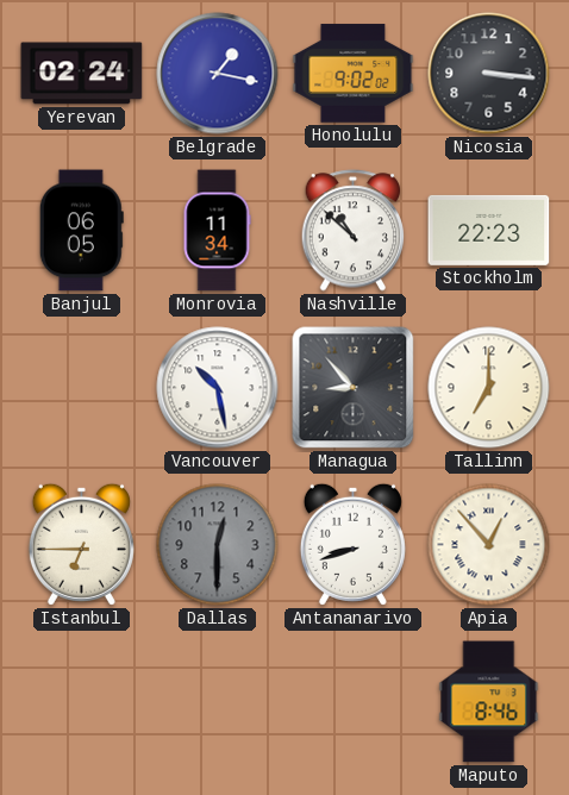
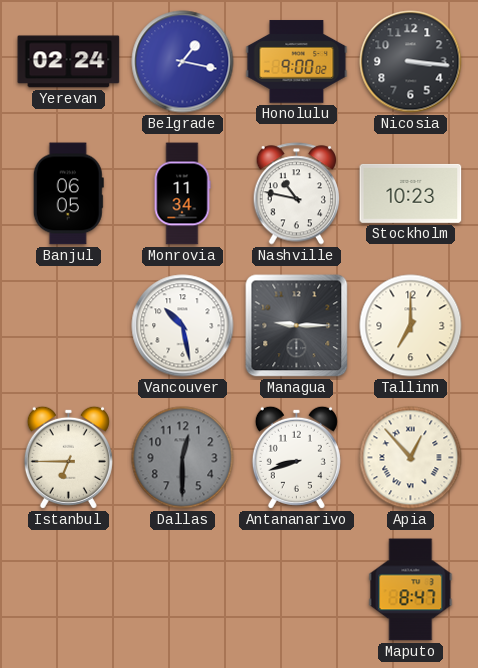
Honolulu: 9:02 -> 9:00
Nashville: 10:52 -> 10:47
Stockholm: 22:23 -> 10:23
Managua: 8:53 -> 9:15
Maputo: 8:46 -> 8:47
